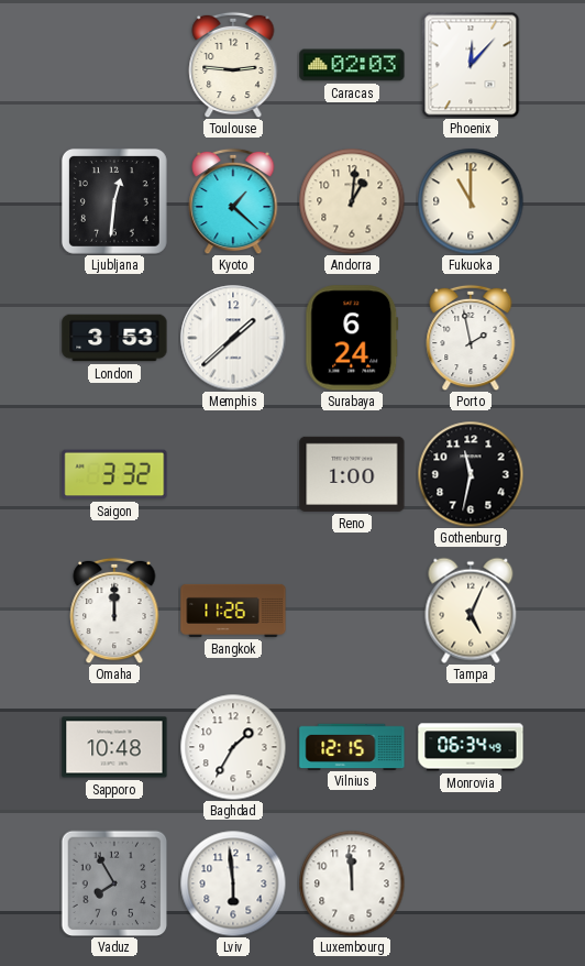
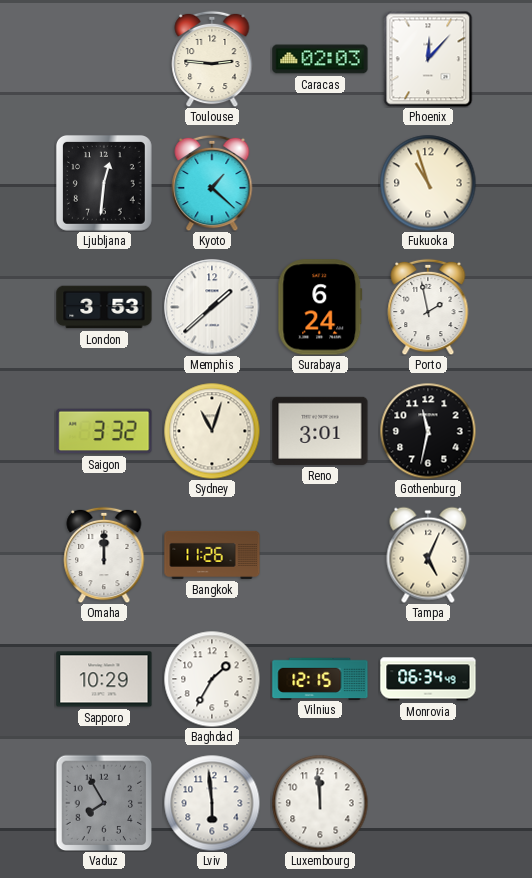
Andorra: 1:01 -> none
Fukuoka: 11:00 -> 10:57
Sydney: none -> 11:03
Reno: 1:00 -> 3:01
Sapporo: 10:48 -> 10:29
